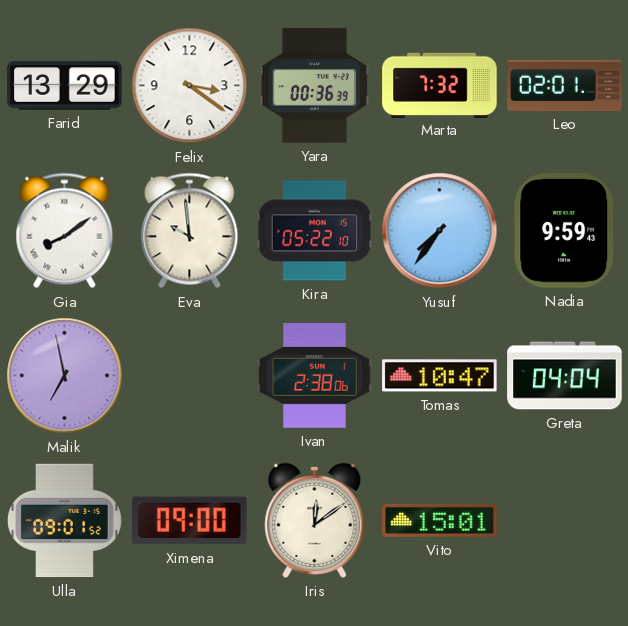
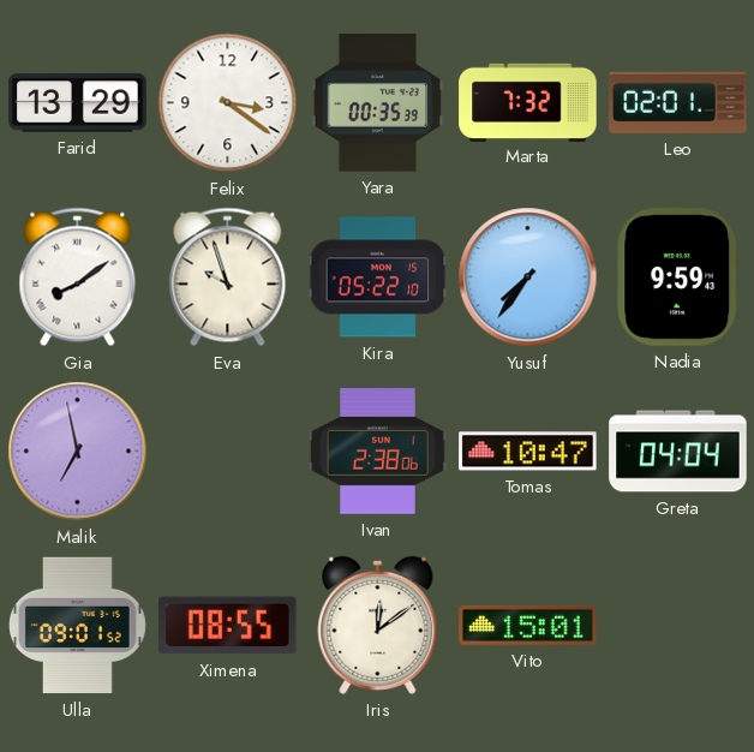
Yara: 00:36 -> 00:35
Eva: 9:59 -> 9:57
Ximena: 09:00 -> 08:55
